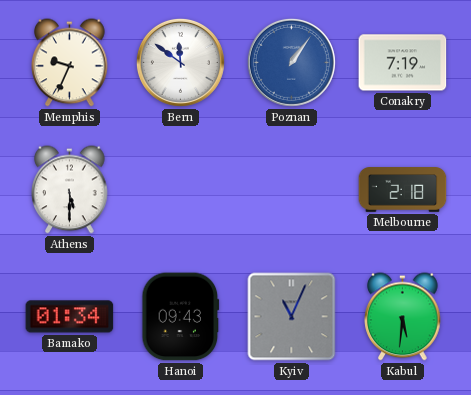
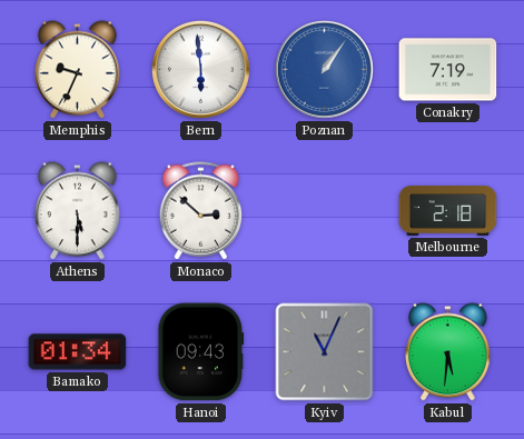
Bern: 11:51 -> 5:59
Monaco: none -> 2:52
